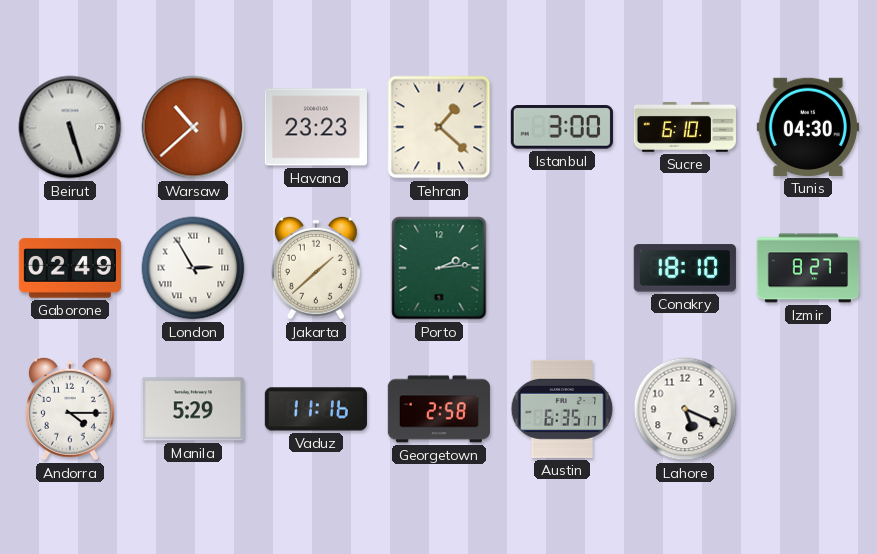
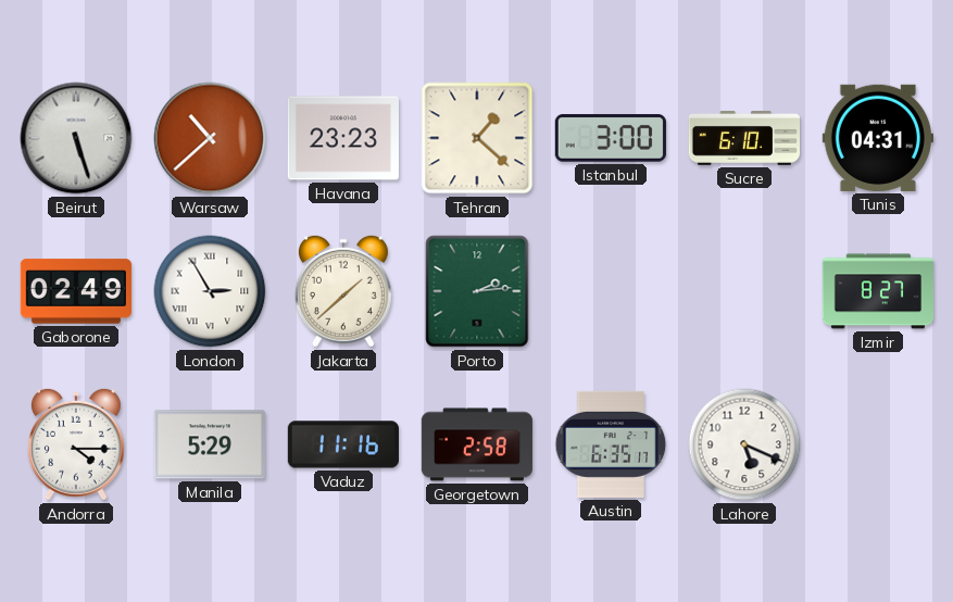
Tunis: 04:30 -> 04:31
Conakry: 18:10 -> none
